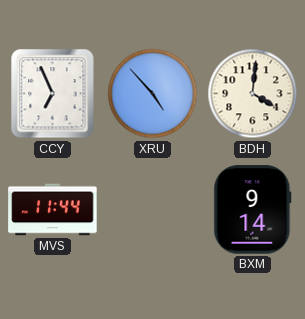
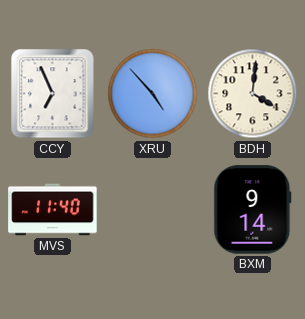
MVS: 11:44 -> 11:40
